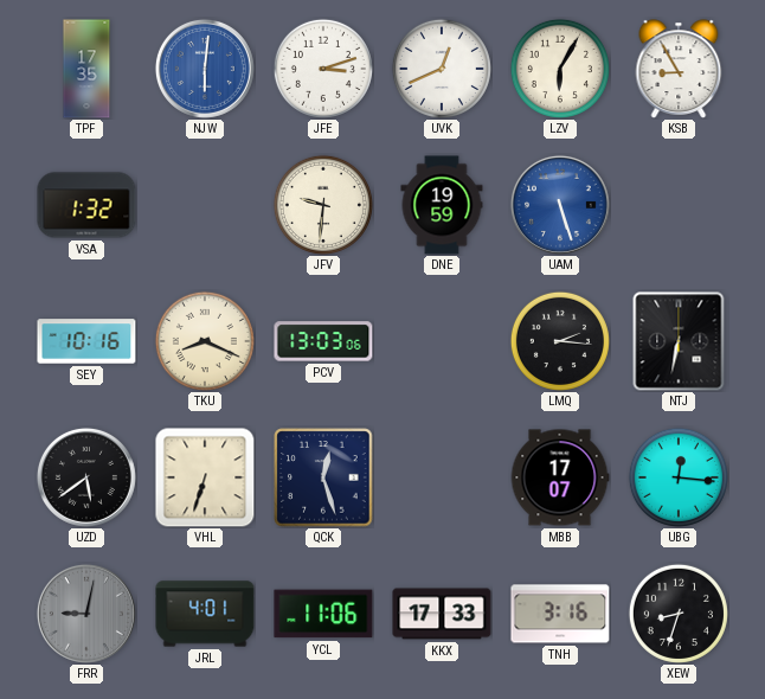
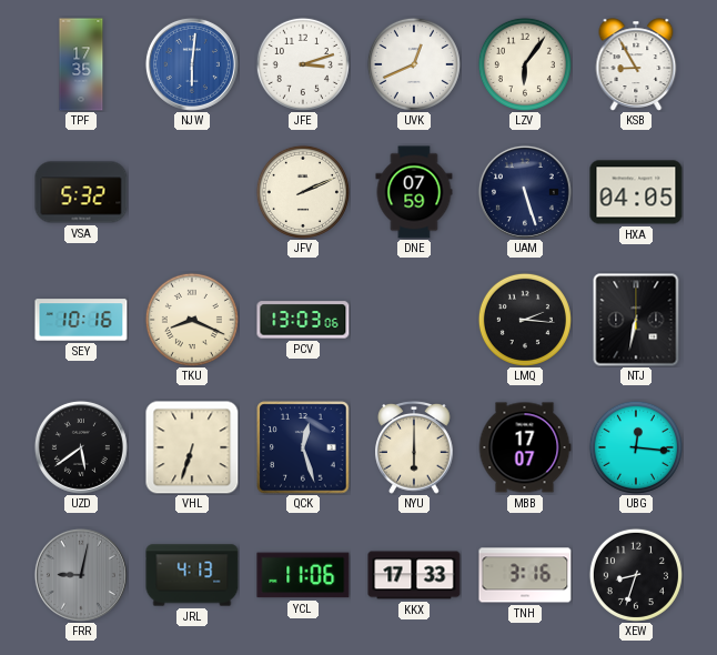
LZV: 6:05 -> 6:06
VSA: 1:32 -> 5:32
JFV: 9:31 -> 2:11
DNE: 19:59 -> 07:59
UAM dial: blue -> navy
HXA: none -> 04:05
NYU: none -> 6:00
JRL: 4:01 -> 4:13
